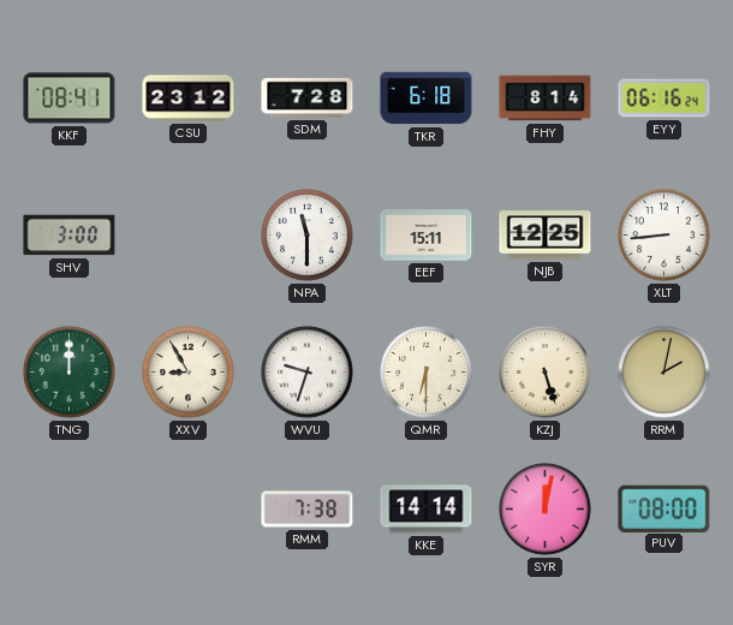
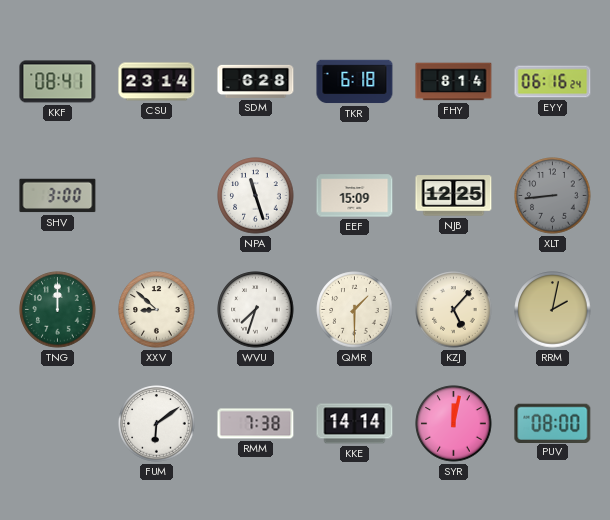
CSU: 23:12 -> 23:14
SDM: 7:28 -> 6:28
NPA: 11:30 -> 11:27
EEF: 15:11 -> 15:09
XLT dial: white -> grey
XXV: 8:55 -> 8:52
WVU: 9:33 -> 7:33
QMR: 6:30 -> 1:30
KZJ: 5:27 -> 5:07
FUM: none -> 6:09
